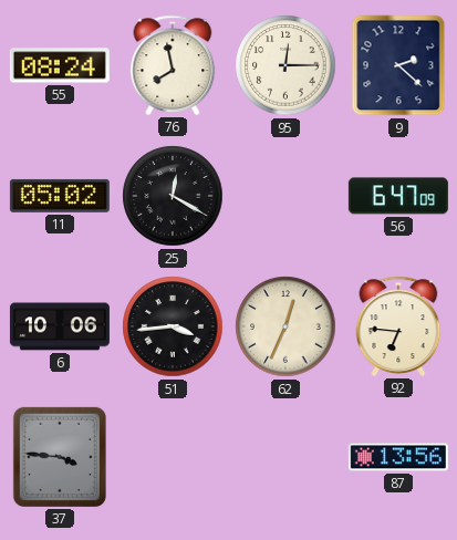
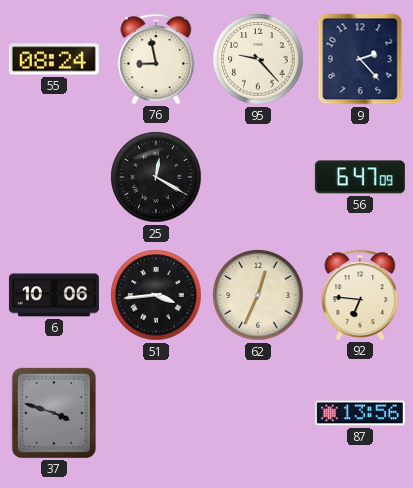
76: 7:58 -> 8:58
95: 12:15 -> 9:23
9: 2:22 -> 2:23
11: 05:02 -> none
37: 3:46 -> 3:48
